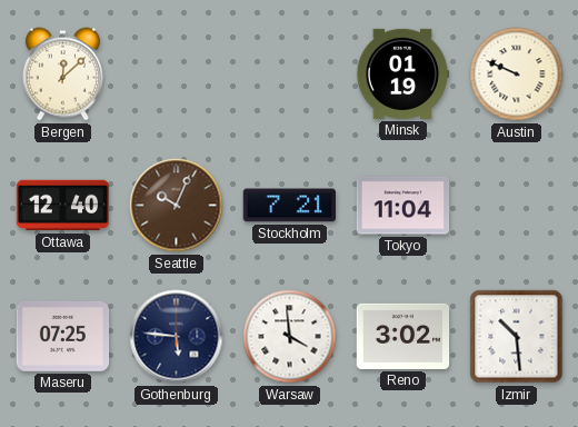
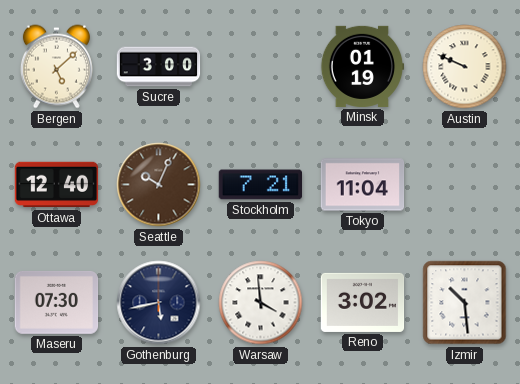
Bergen: 12:08 -> 5:08
Sucre: none -> 3:00
Maseru: 07:25 -> 07:30
Gothenburg: 5:46 -> 5:43
